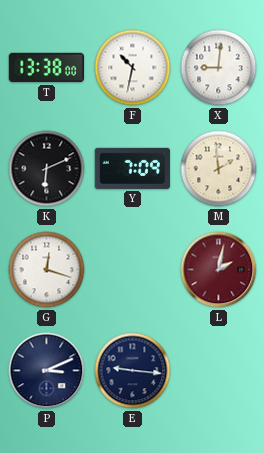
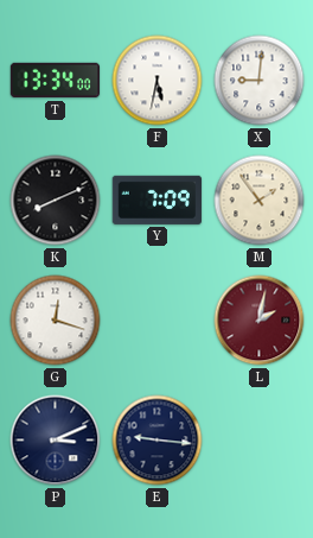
T: 13:38 -> 13:34
F: 10:32 -> 5:32
K: 6:11 -> 8:11
M: 1:59 -> 1:54
